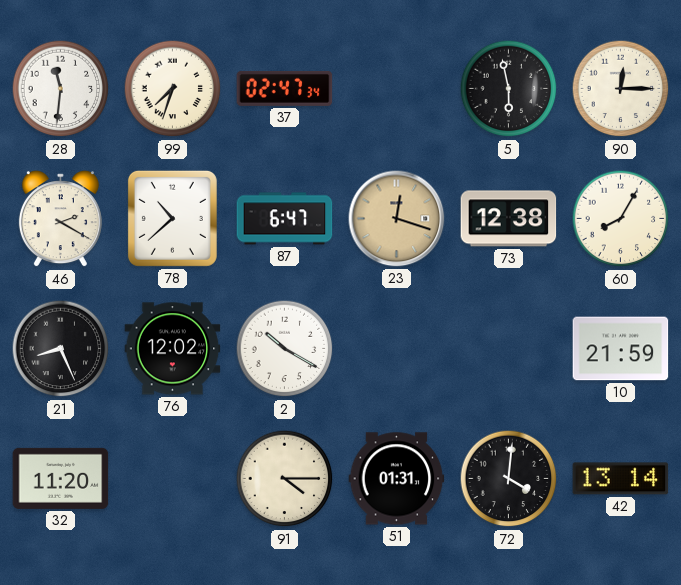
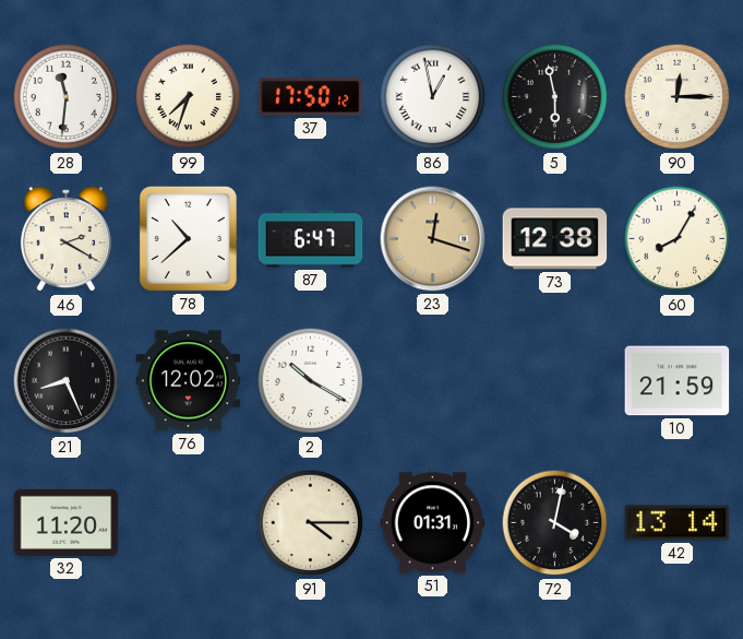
37: 02:47 -> 17:50
86: none -> 12:58
72: 4:01 -> 4:02
